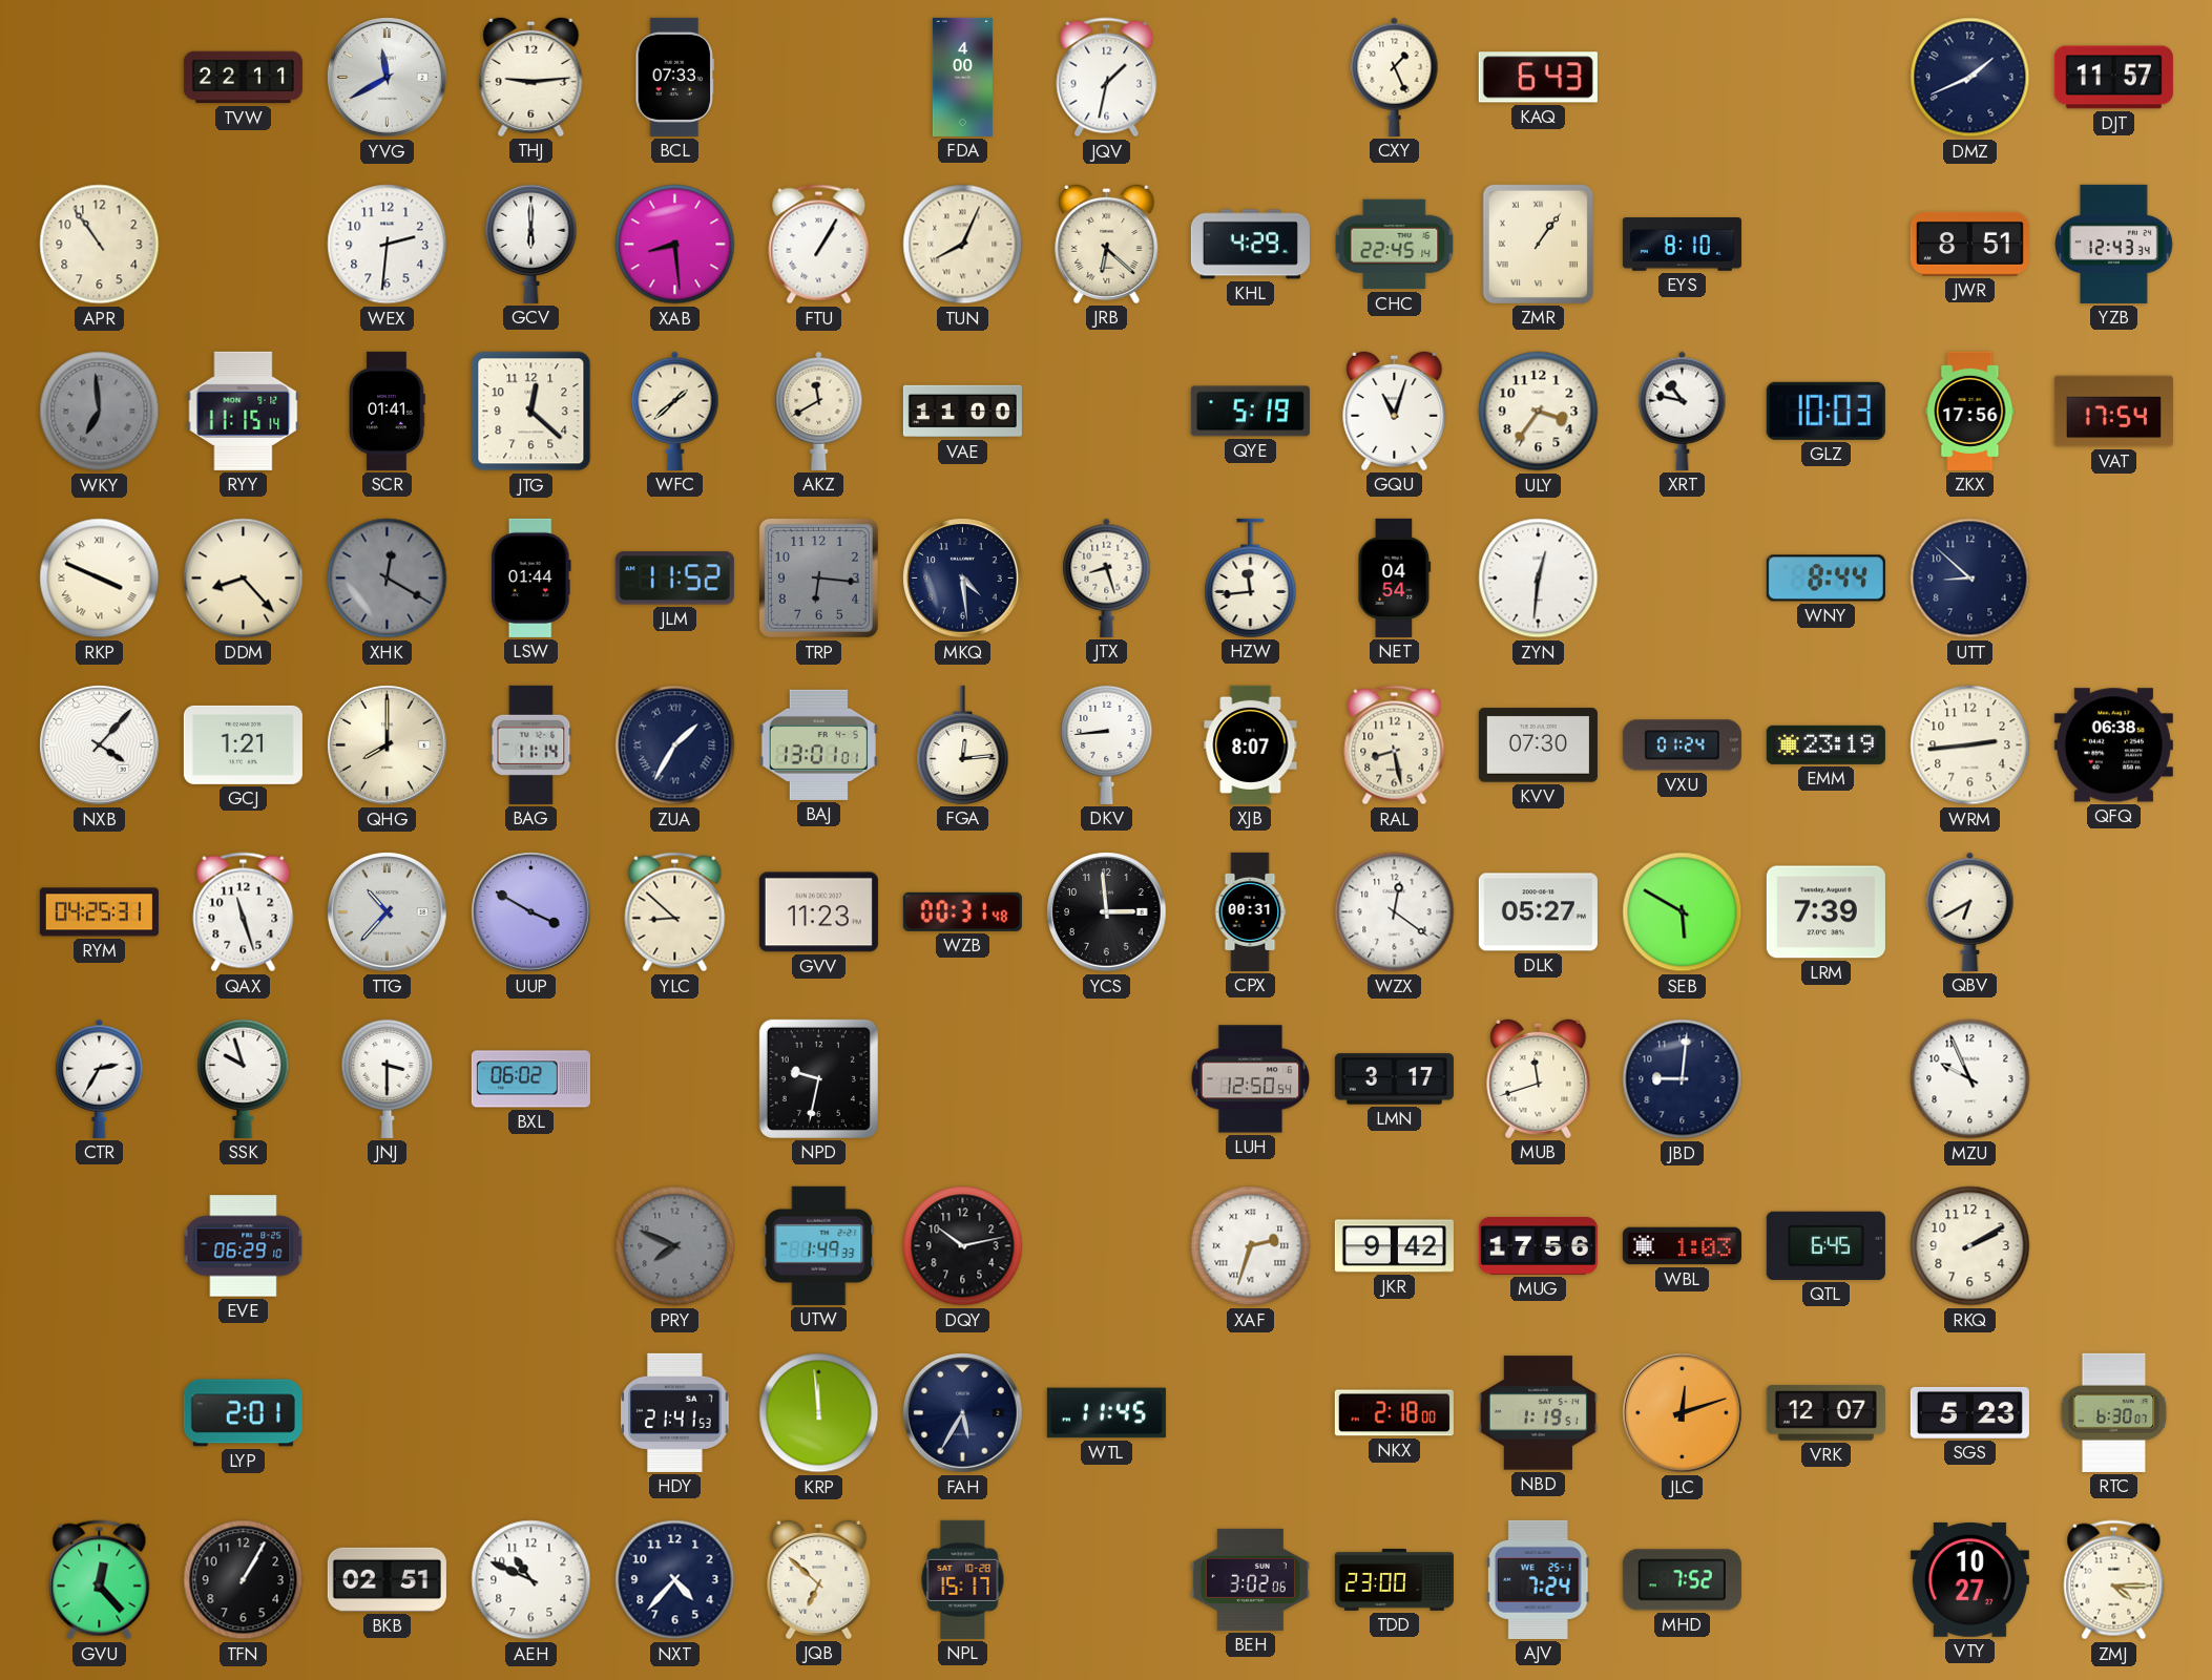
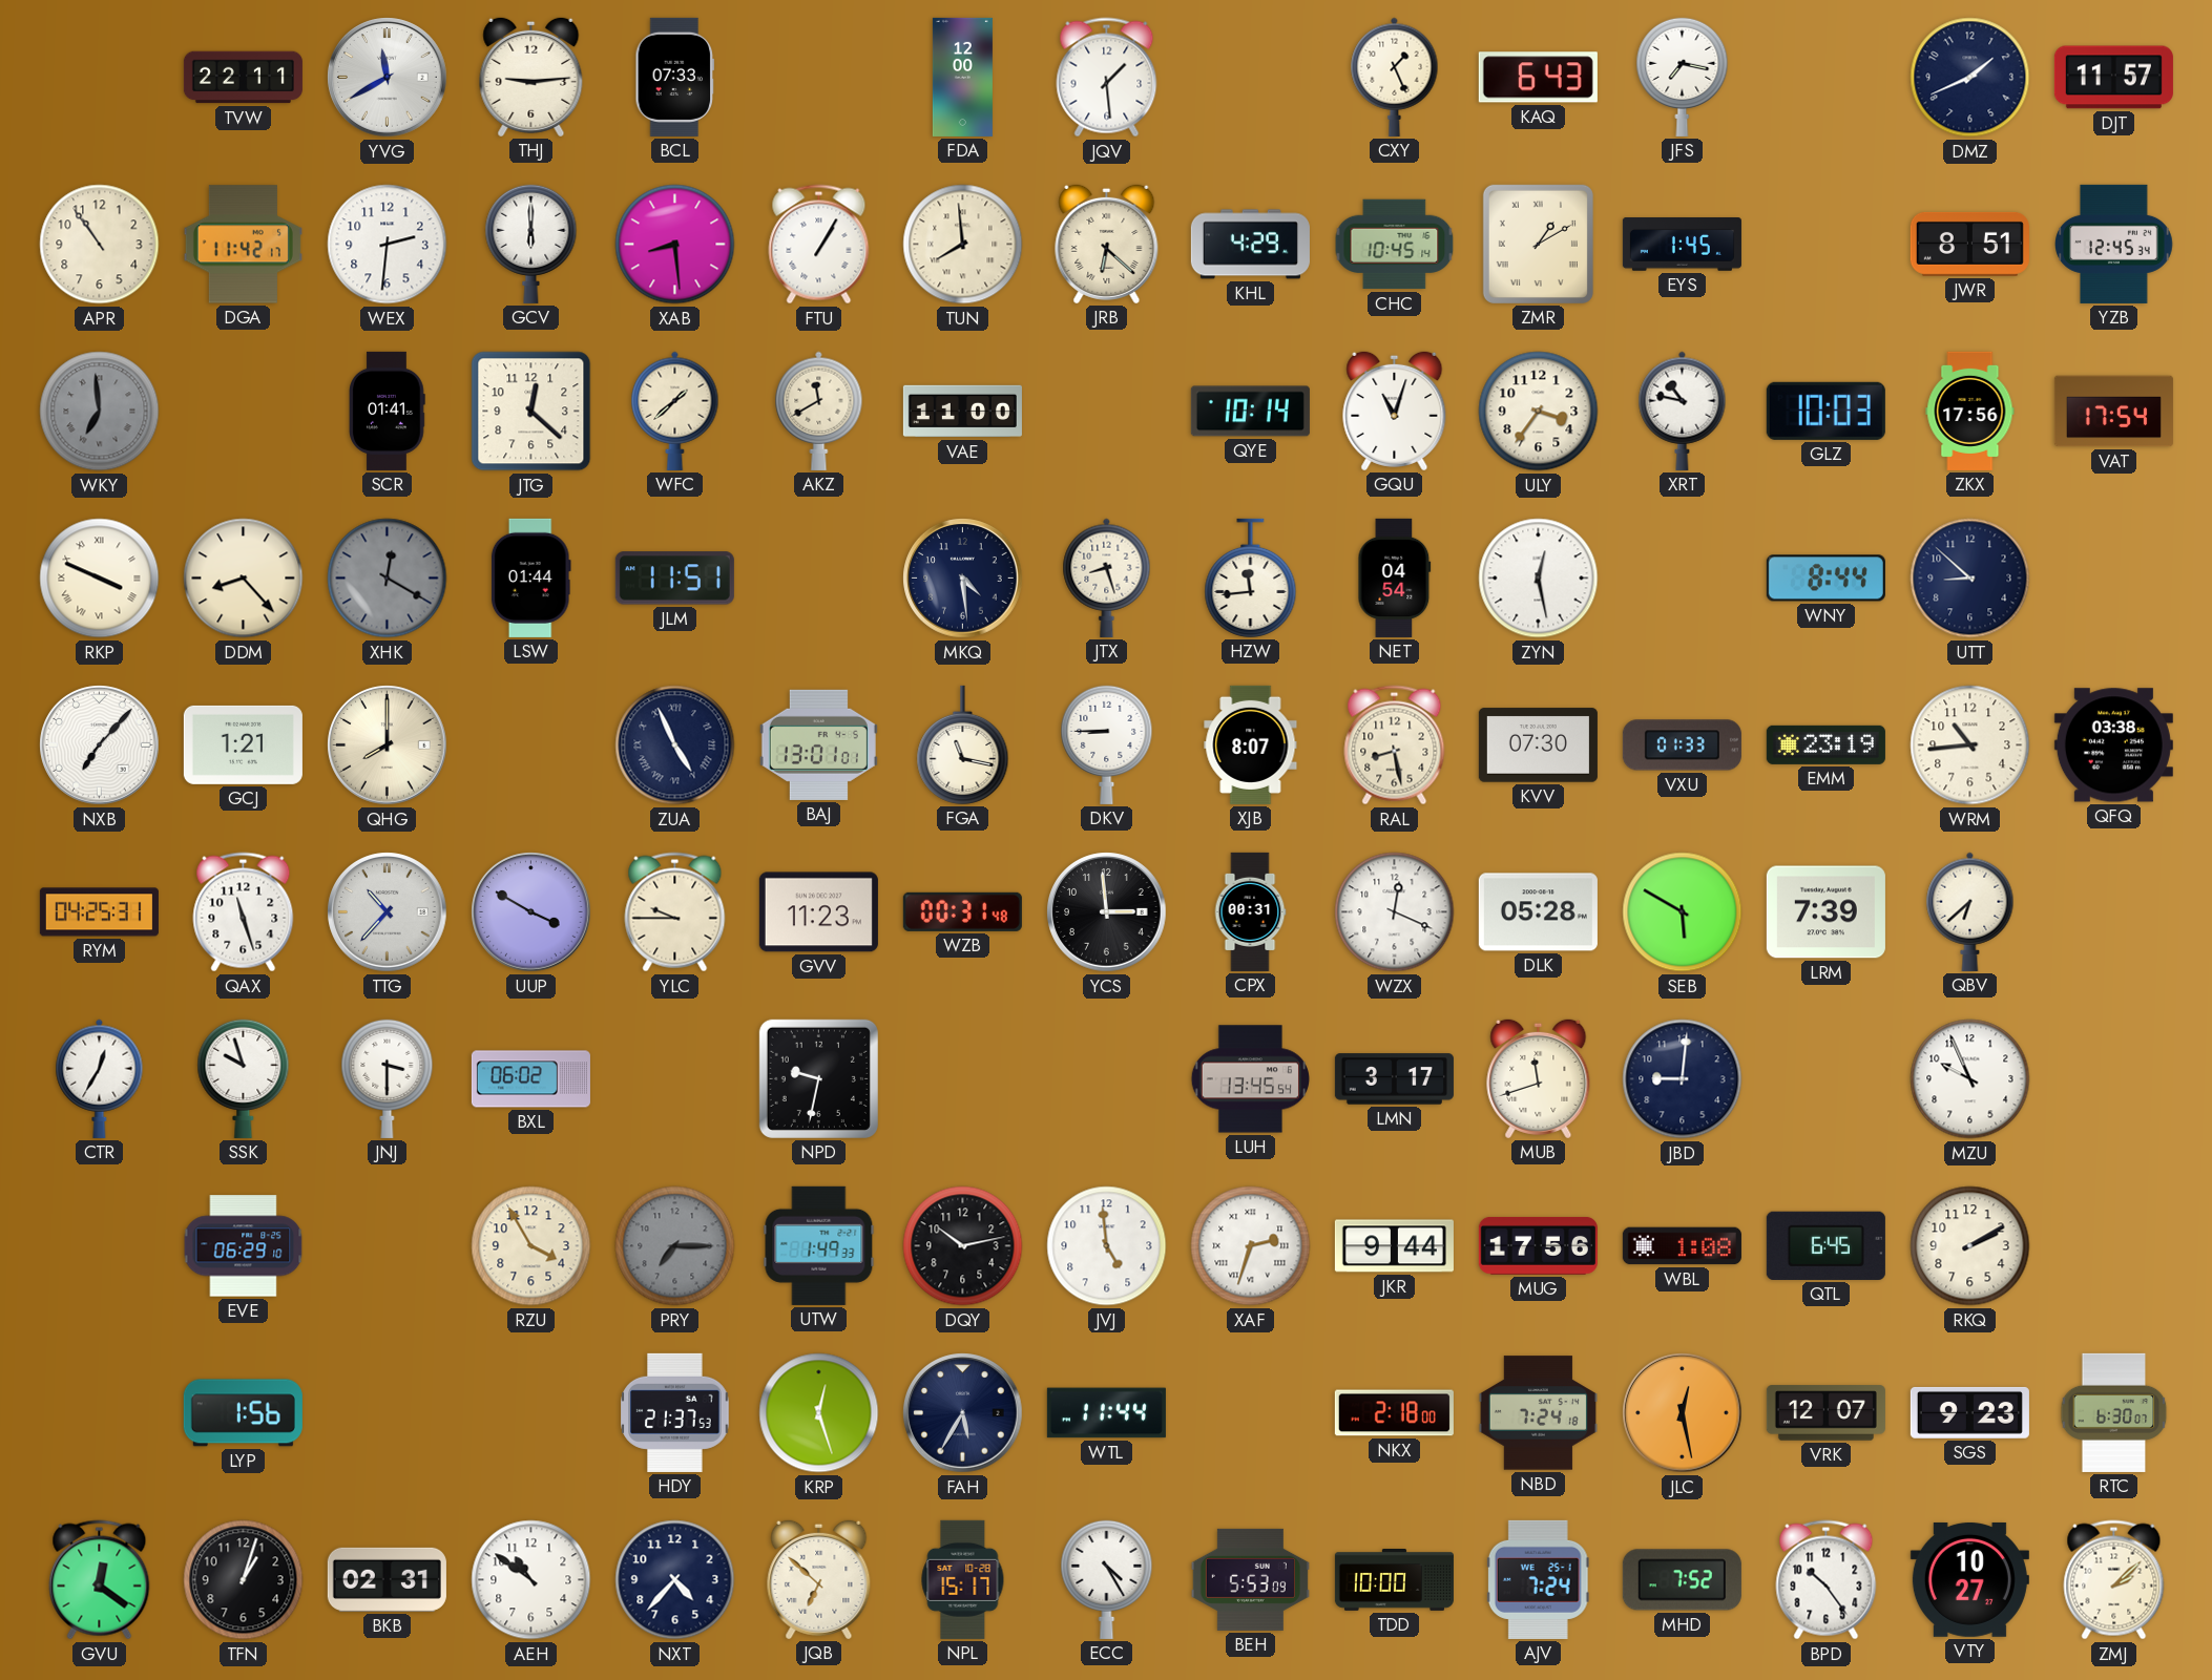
FDA: 4:00 -> 12:00
JQV: 1:32 -> 1:29
JFS: none -> 7:17
DGA: none -> 11:42
TUN: 8:04 -> 7:59
CHC: 22:45 -> 10:45
ZMR: 1:06 -> 1:10
EYS: 8:10 -> 1:45
YZB: 12:43 -> 12:45
RYY: 11:15 -> none
QYE: 5:19 -> 10:14
JLM: 11:52 -> 11:51
TRP: 6:16 -> none
ZYN: 12:31 -> 12:28
NXB: 4:07 -> 7:07
BAG: 11:14 -> none
ZUA: 1:35 -> 4:56
FGA: 12:14 -> 11:17
DKV: 8:44 -> 8:45
VXU: 01:24 -> 01:33
WRM: 2:44 -> 10:44
QFQ: 06:38 -> 03:38
YLC: 8:52 -> 9:45
WZX: 12:21 -> 12:19
DLK: 05:27 -> 05:28
QBV: 6:40 -> 6:38
CTR: 2:35 -> 12:35
LUH: 12:50 -> 13:45
RZU: none -> 3:55
PRY: 7:49 -> 7:15
JVJ: none -> 4:59
JKR: 9:42 -> 9:44
WBL: 1:03 -> 1:08
LYP: 2:01 -> 1:56
HDY: 21:41 -> 21:37
KRP: 11:59 -> 12:27
WTL: 11:45 -> 11:44
NBD: 1:19 -> 7:24
JLC: 12:12 -> 12:28
SGS: 5:23 -> 9:23
GVU: 12:23 -> 12:21
TFN: 1:05 -> 1:03
BKB: 02:51 -> 02:31
AEH: 10:49 -> 10:51
ECC: none -> 4:25
BEH: 3:02 -> 5:53
TDD: 23:00 -> 10:00
BPD: none -> 10:24
ZMJ: 4:15 -> 2:08
